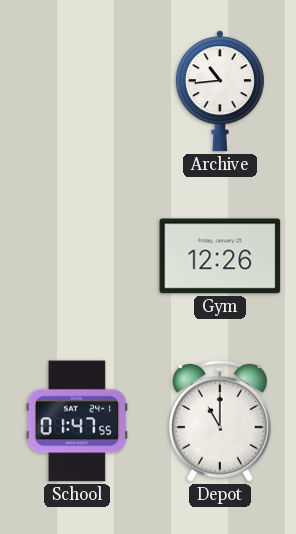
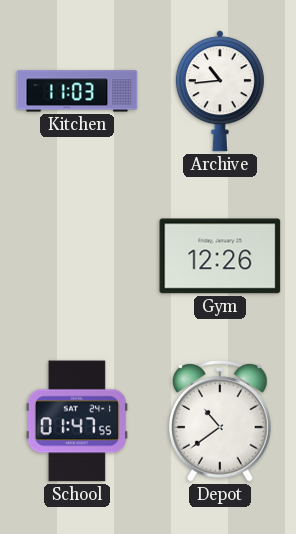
Kitchen: none -> 11:03
Depot: 11:00 -> 10:39
